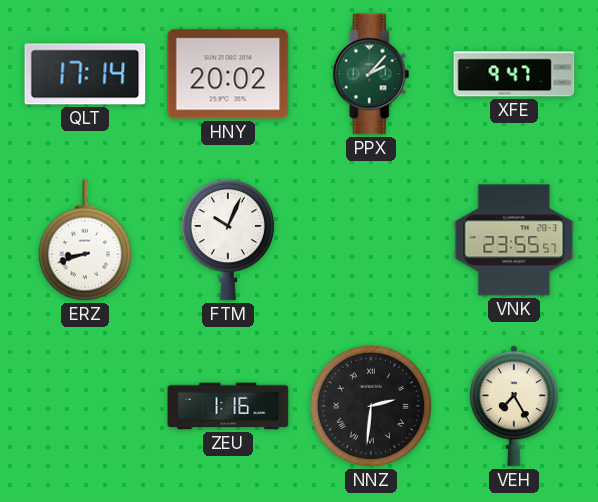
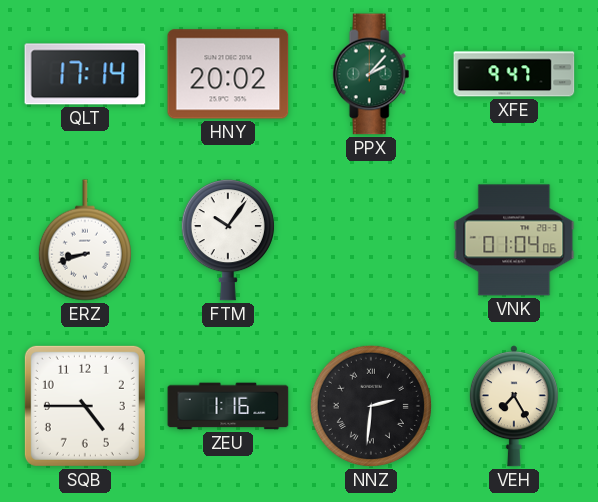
FTM: 10:04 -> 10:06
VNK: 23:55 -> 01:04
SQB: none -> 4:45
